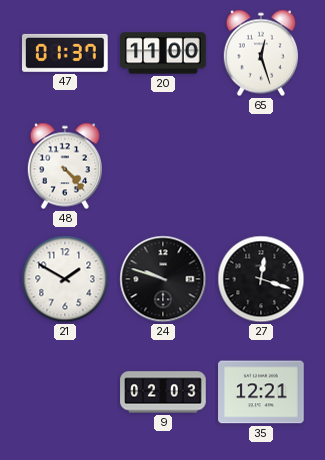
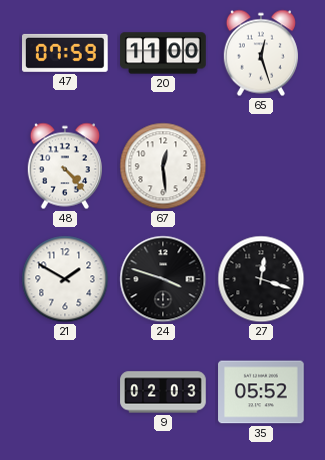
47: 01:37 -> 07:59
67: none -> 12:29
24: 9:48 -> 3:48
35: 12:21 -> 05:52
